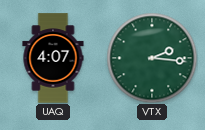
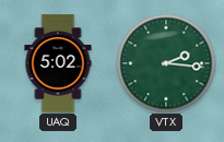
UAQ: 4:07 -> 5:02
